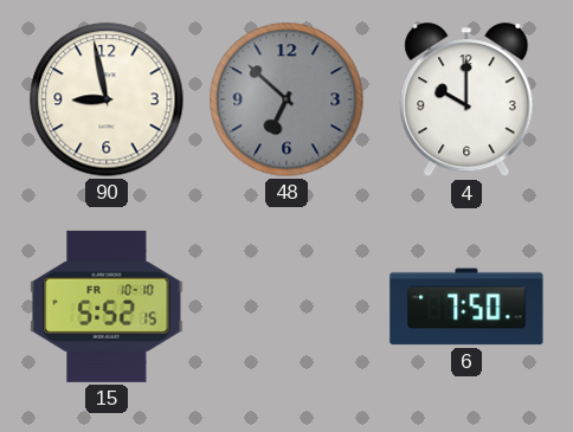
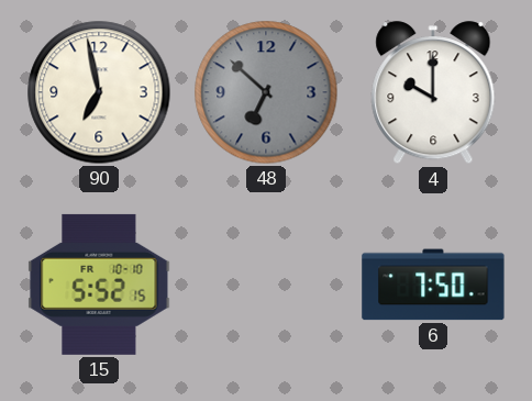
90: 8:58 -> 6:58
